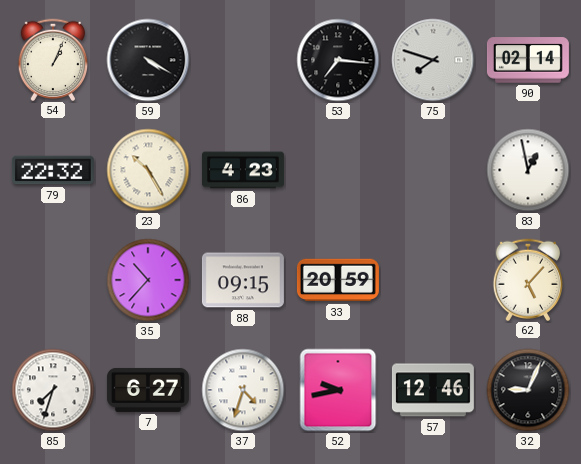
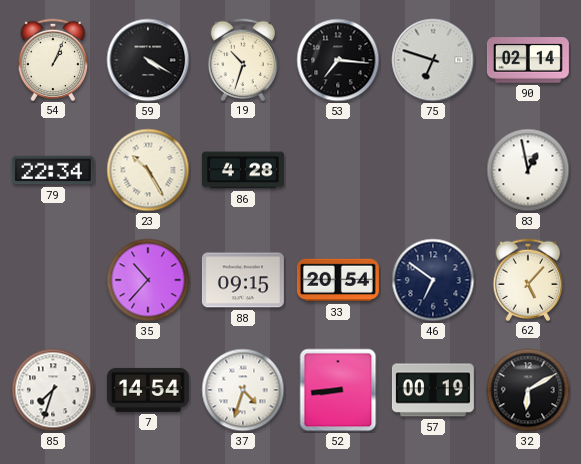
19: none -> 10:33
75: 7:48 -> 6:48
79: 22:32 -> 22:34
86: 4:23 -> 4:28
33: 20:59 -> 20:54
46: none -> 6:51
7: 6:27 -> 14:54
52: 9:43 -> 8:44
57: 12:46 -> 00:19
32: 9:04 -> 6:10
